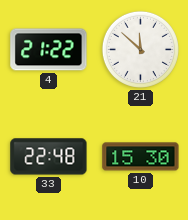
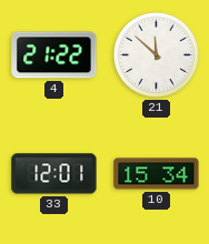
33: 22:48 -> 12:01
10: 15:30 -> 15:34
